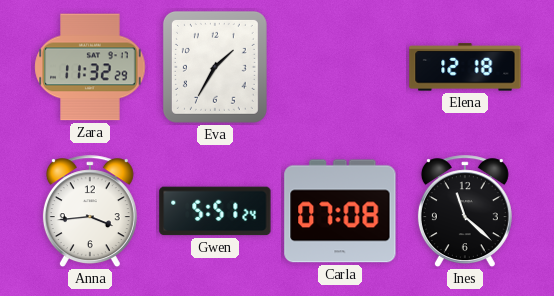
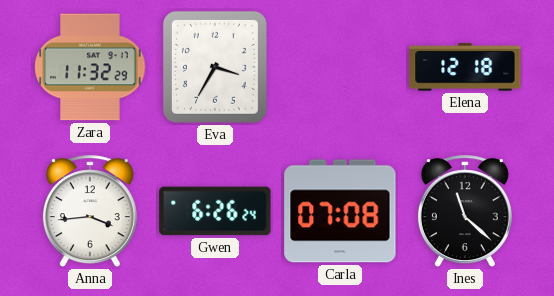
Eva: 1:35 -> 3:35
Gwen: 5:51 -> 6:26
